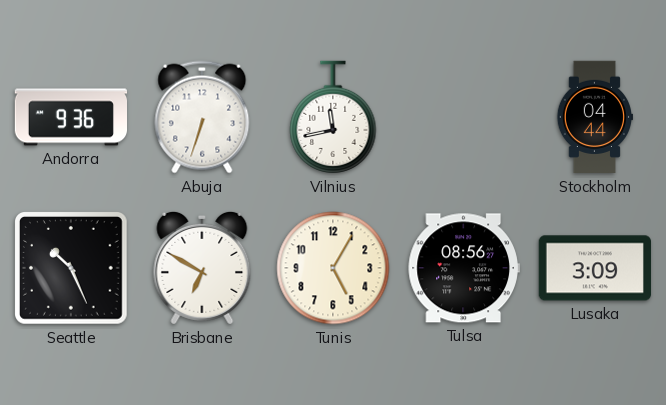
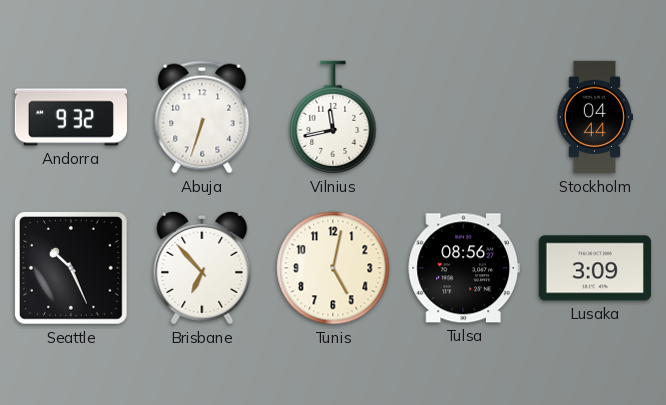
Andorra: 9:36 -> 9:32
Brisbane: 6:50 -> 6:53
Tunis: 5:05 -> 5:02
